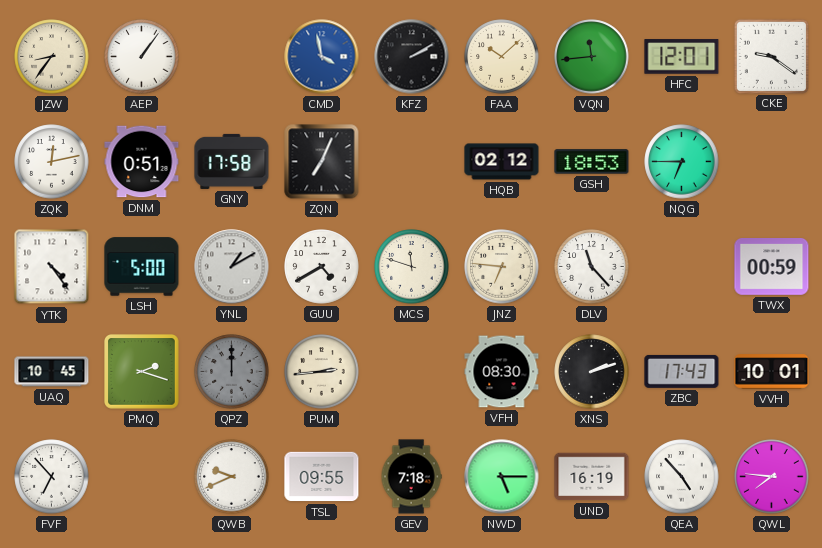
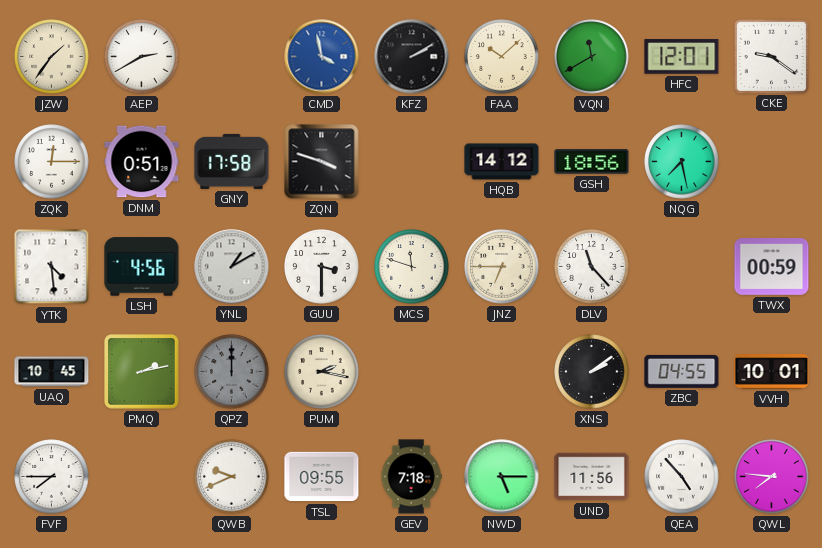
JZW: 8:36 -> 1:36
AEP: 1:06 -> 2:40
VQN: 11:44 -> 11:40
ZQK: 12:13 -> 12:15
ZQN: 7:04 -> 3:48
HQB: 02:12 -> 14:12
GSH: 18:53 -> 18:56
NQG: 6:45 -> 7:28
YTK: 4:24 -> 4:29
LSH: 5:00 -> 4:56
GUU: 4:40 -> 3:30
JNZ: 6:46 -> 6:45
PMQ: 2:18 -> 2:13
PUM: 2:44 -> 2:17
VFH: 08:30 -> none
XNS: 2:12 -> 2:09
ZBC: 17:43 -> 04:55
FVF: 6:53 -> 7:45
UND: 16:19 -> 11:56
